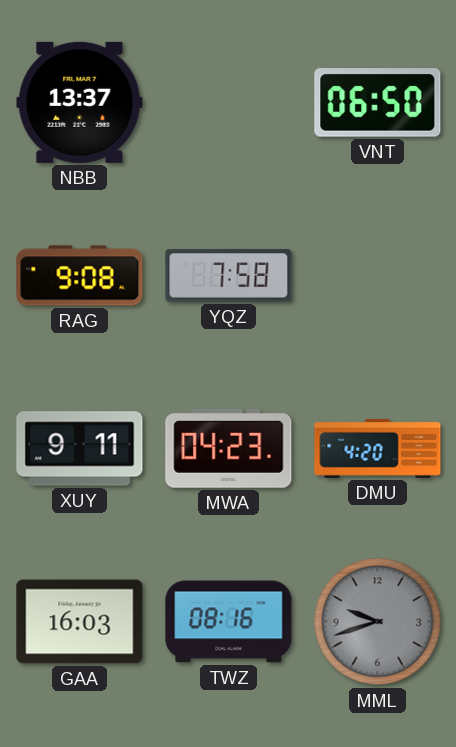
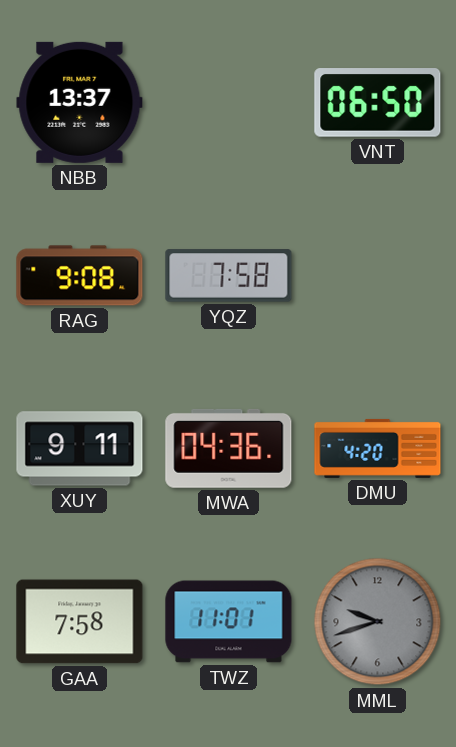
MWA: 04:23 -> 04:36
GAA: 16:03 -> 7:58
TWZ: 08:16 -> 11:01
